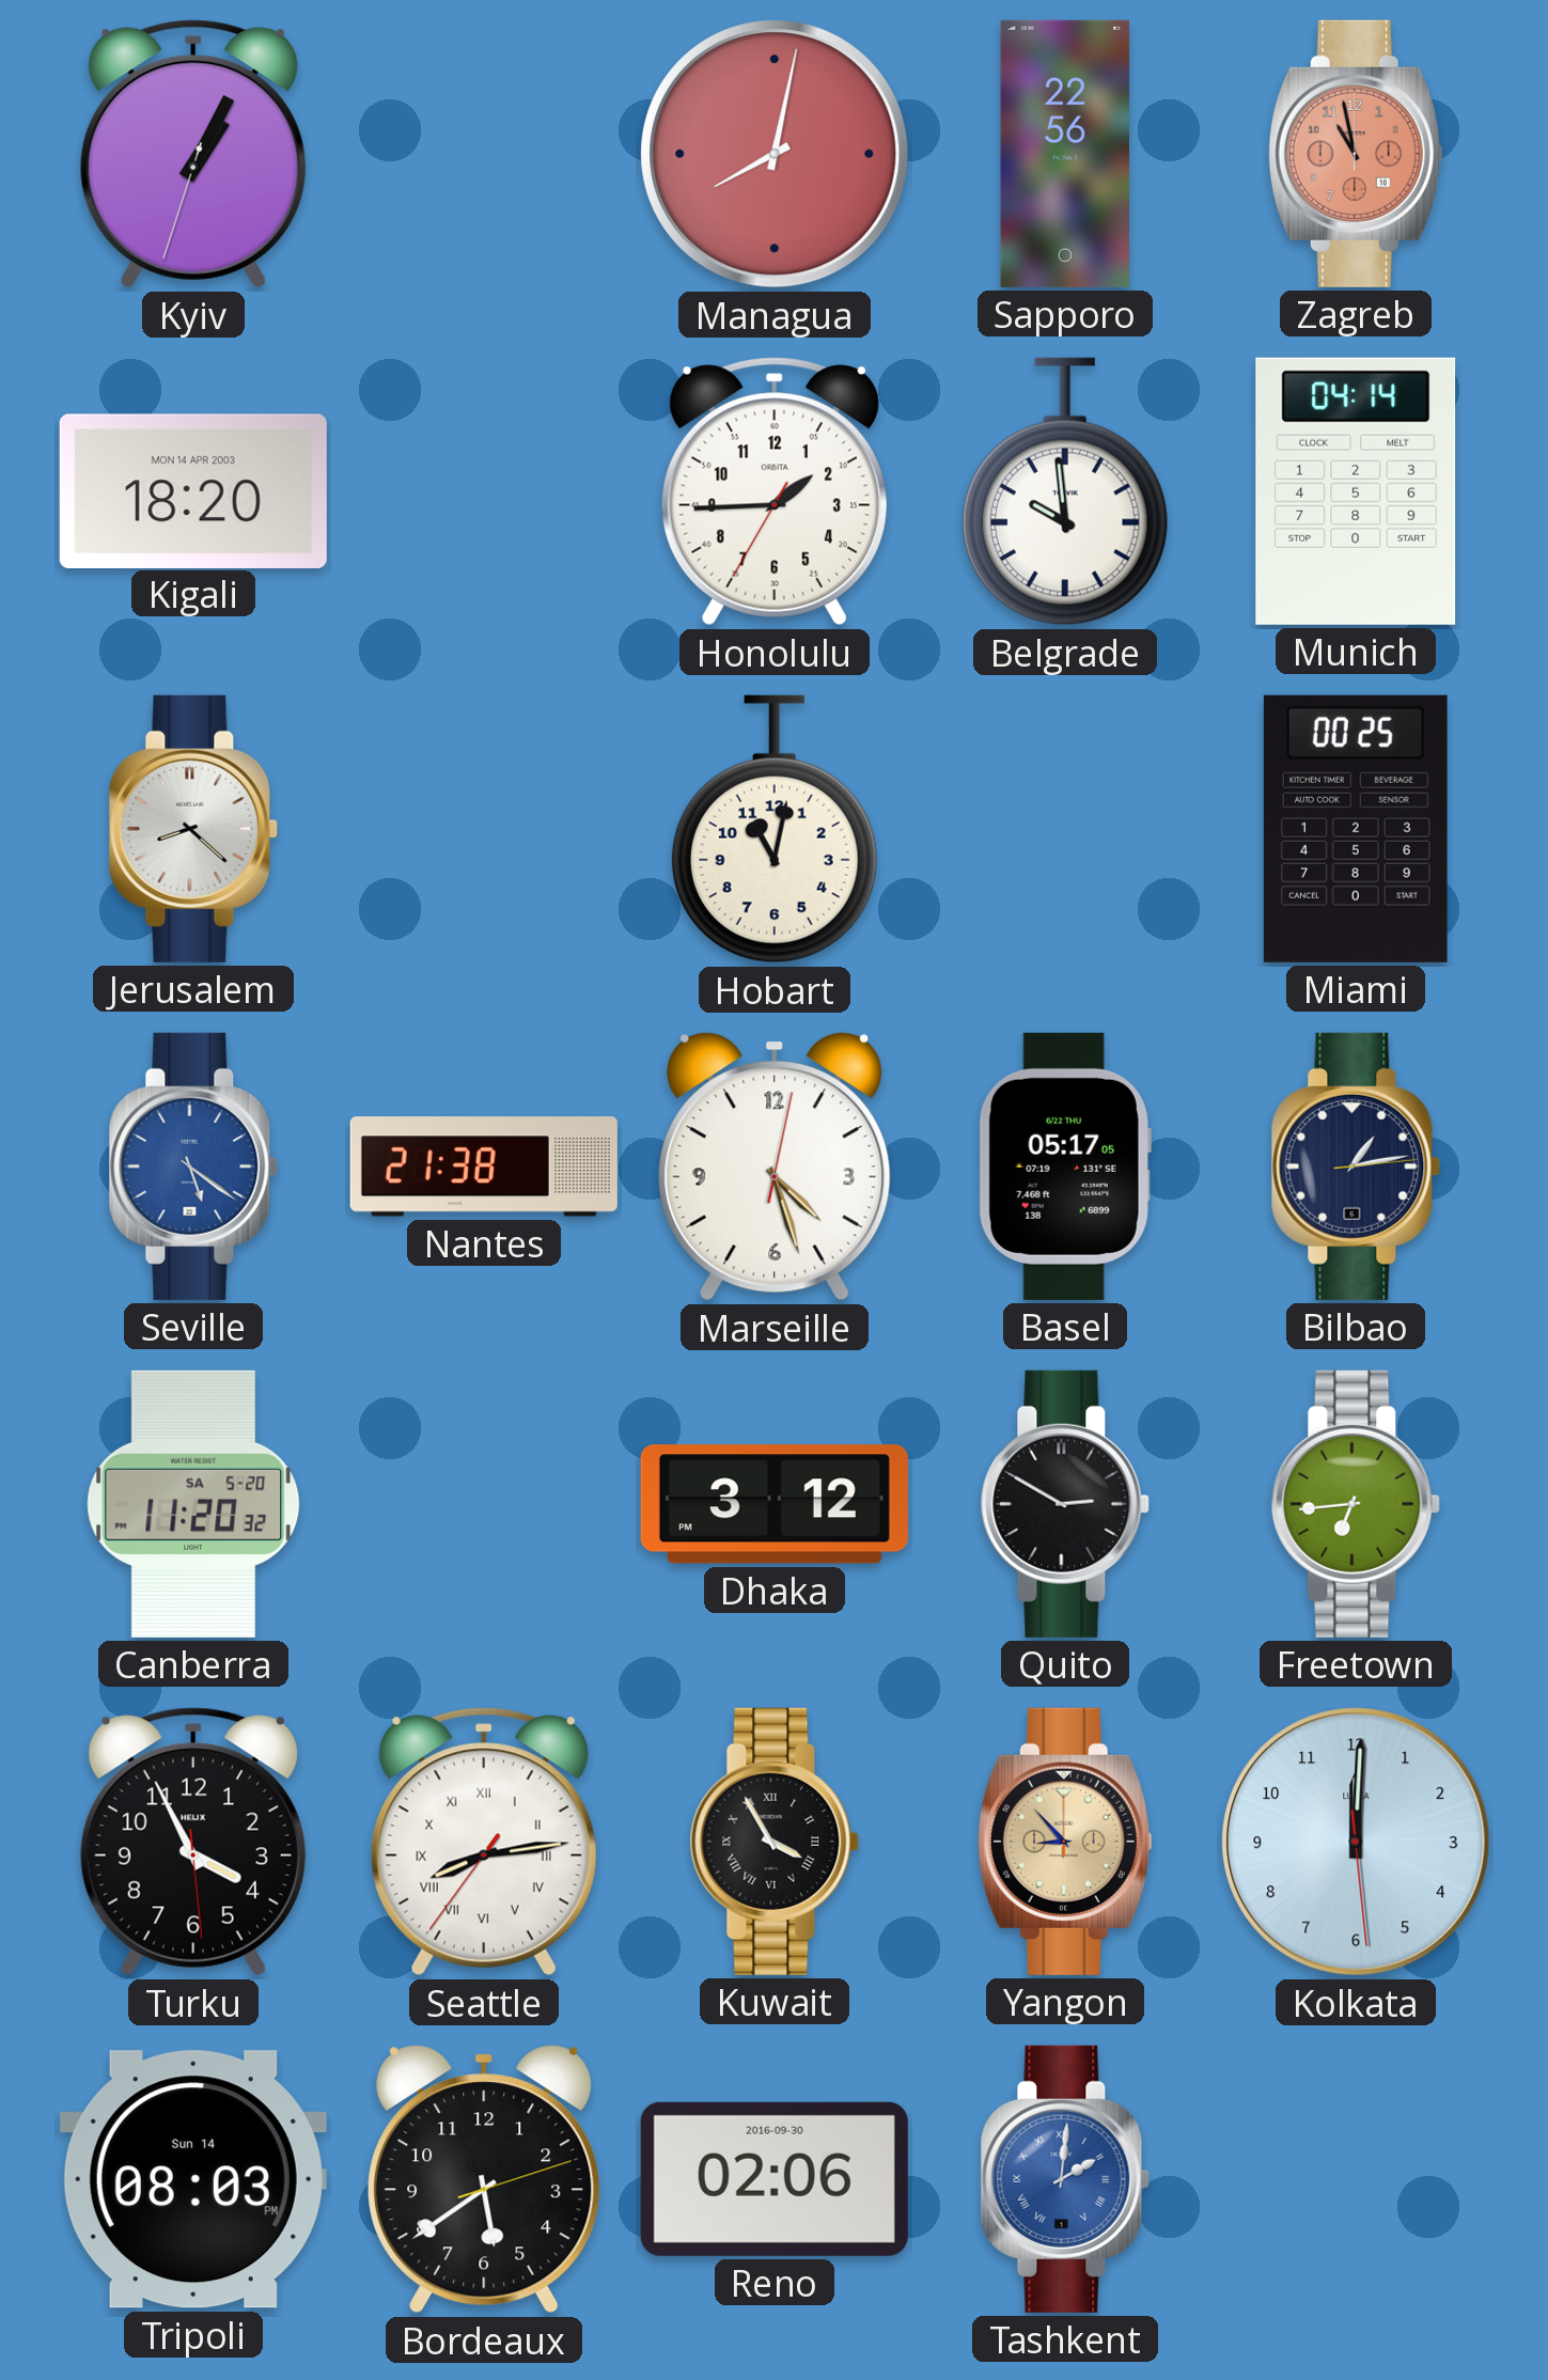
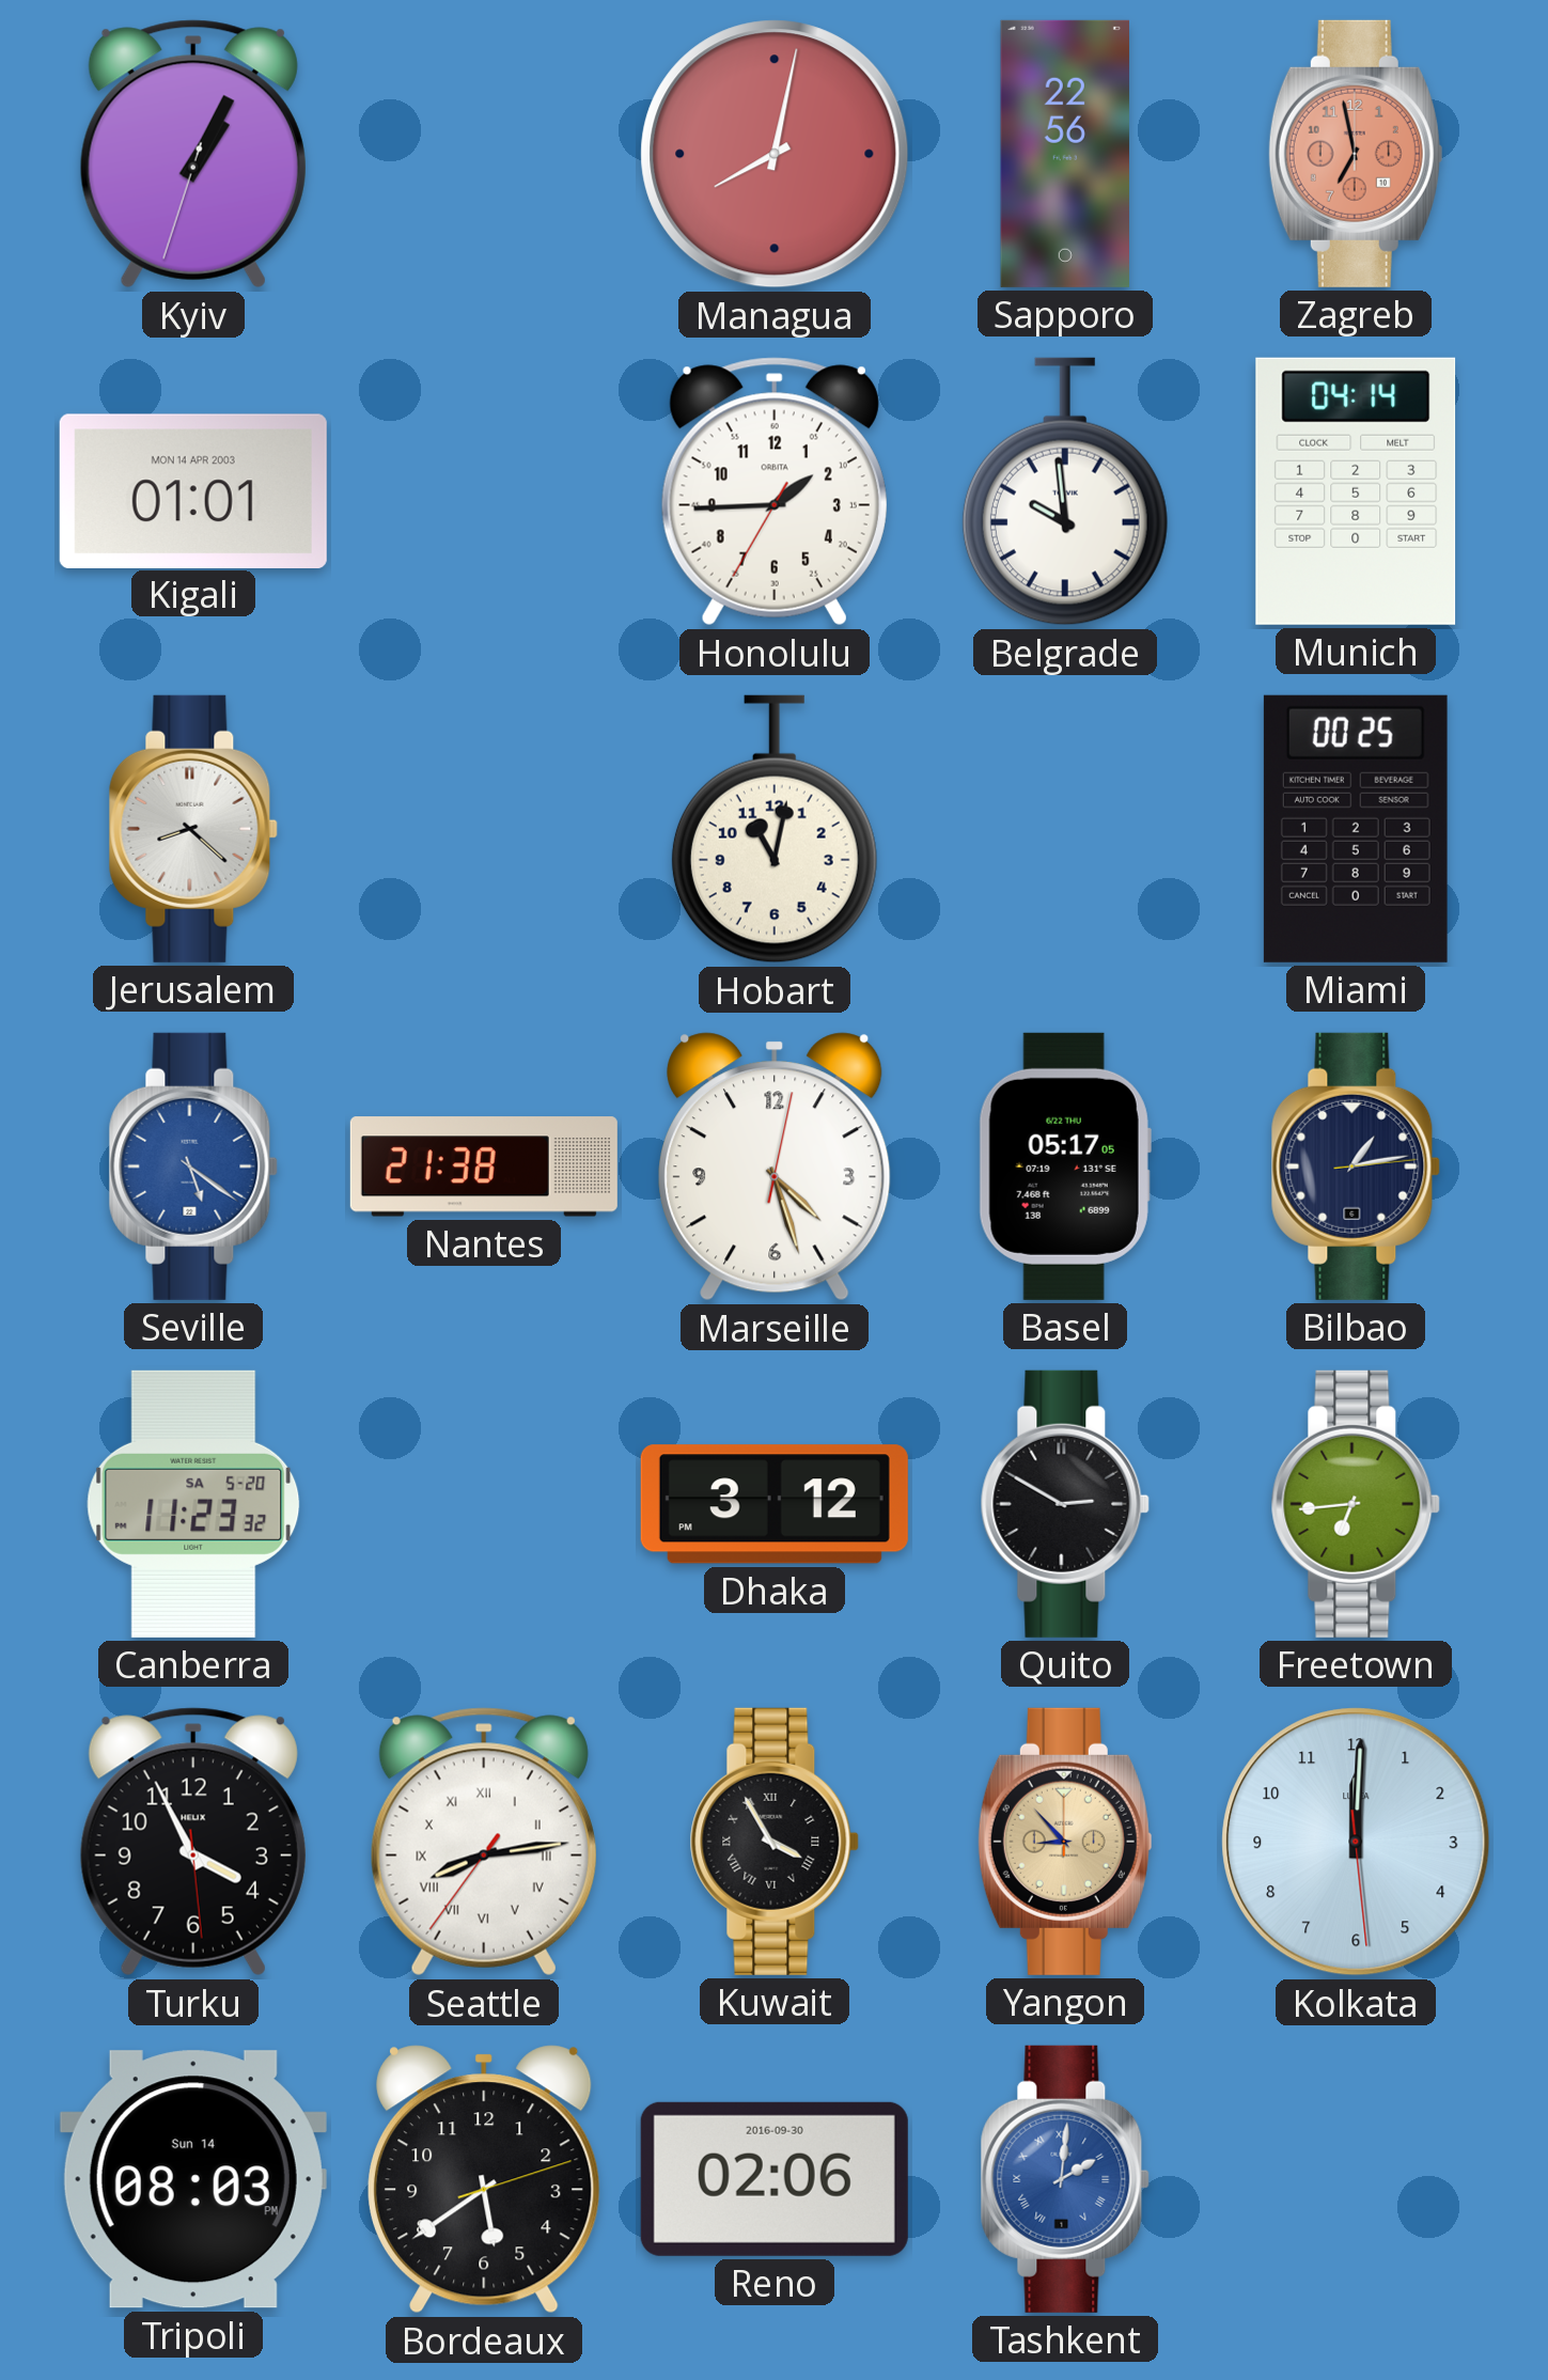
Zagreb: 10:58 -> 6:58
Kigali: 18:20 -> 01:01
Canberra: 11:20 -> 11:23
